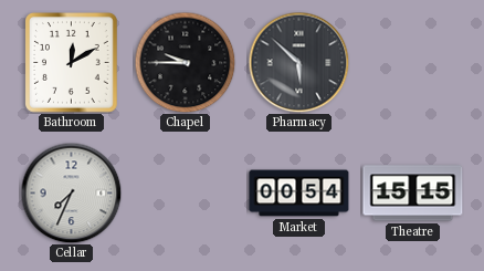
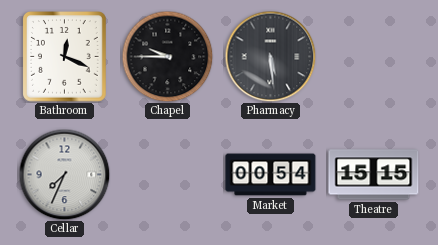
Bathroom: 12:10 -> 12:19
Pharmacy: 5:52 -> 5:29
